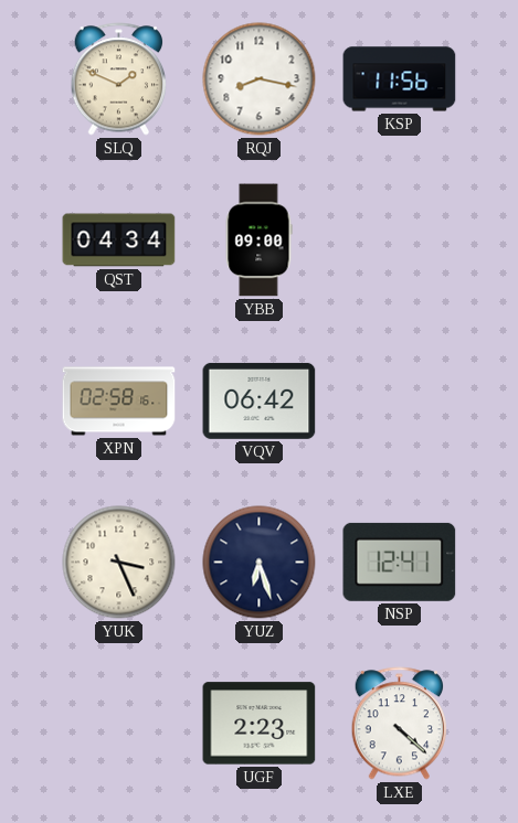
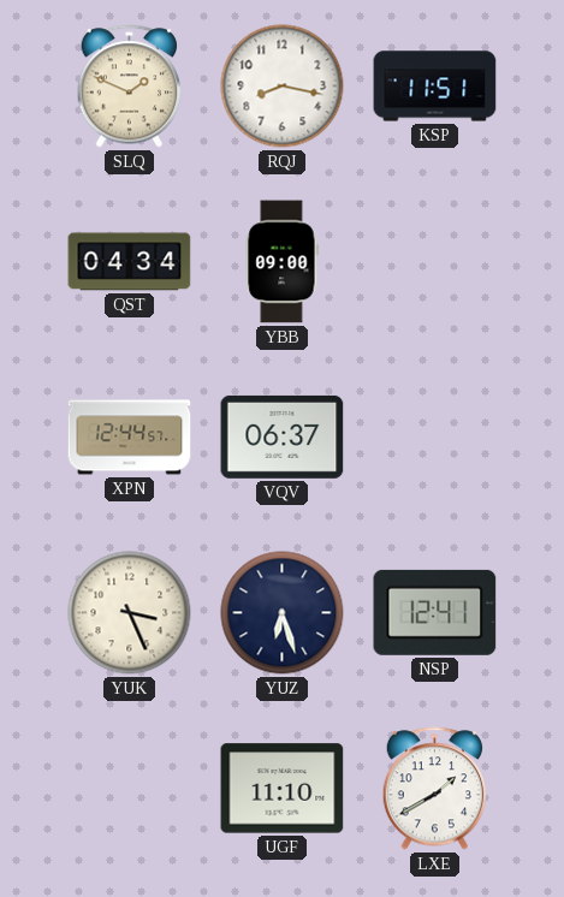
KSP: 11:56 -> 11:51
XPN: 02:58 -> 12:44
VQV: 06:42 -> 06:37
UGF: 2:23 -> 11:10
LXE: 4:22 -> 1:40
